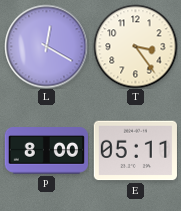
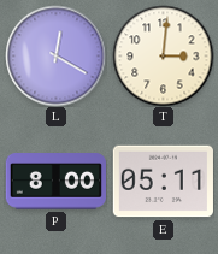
T: 3:24 -> 3:01
